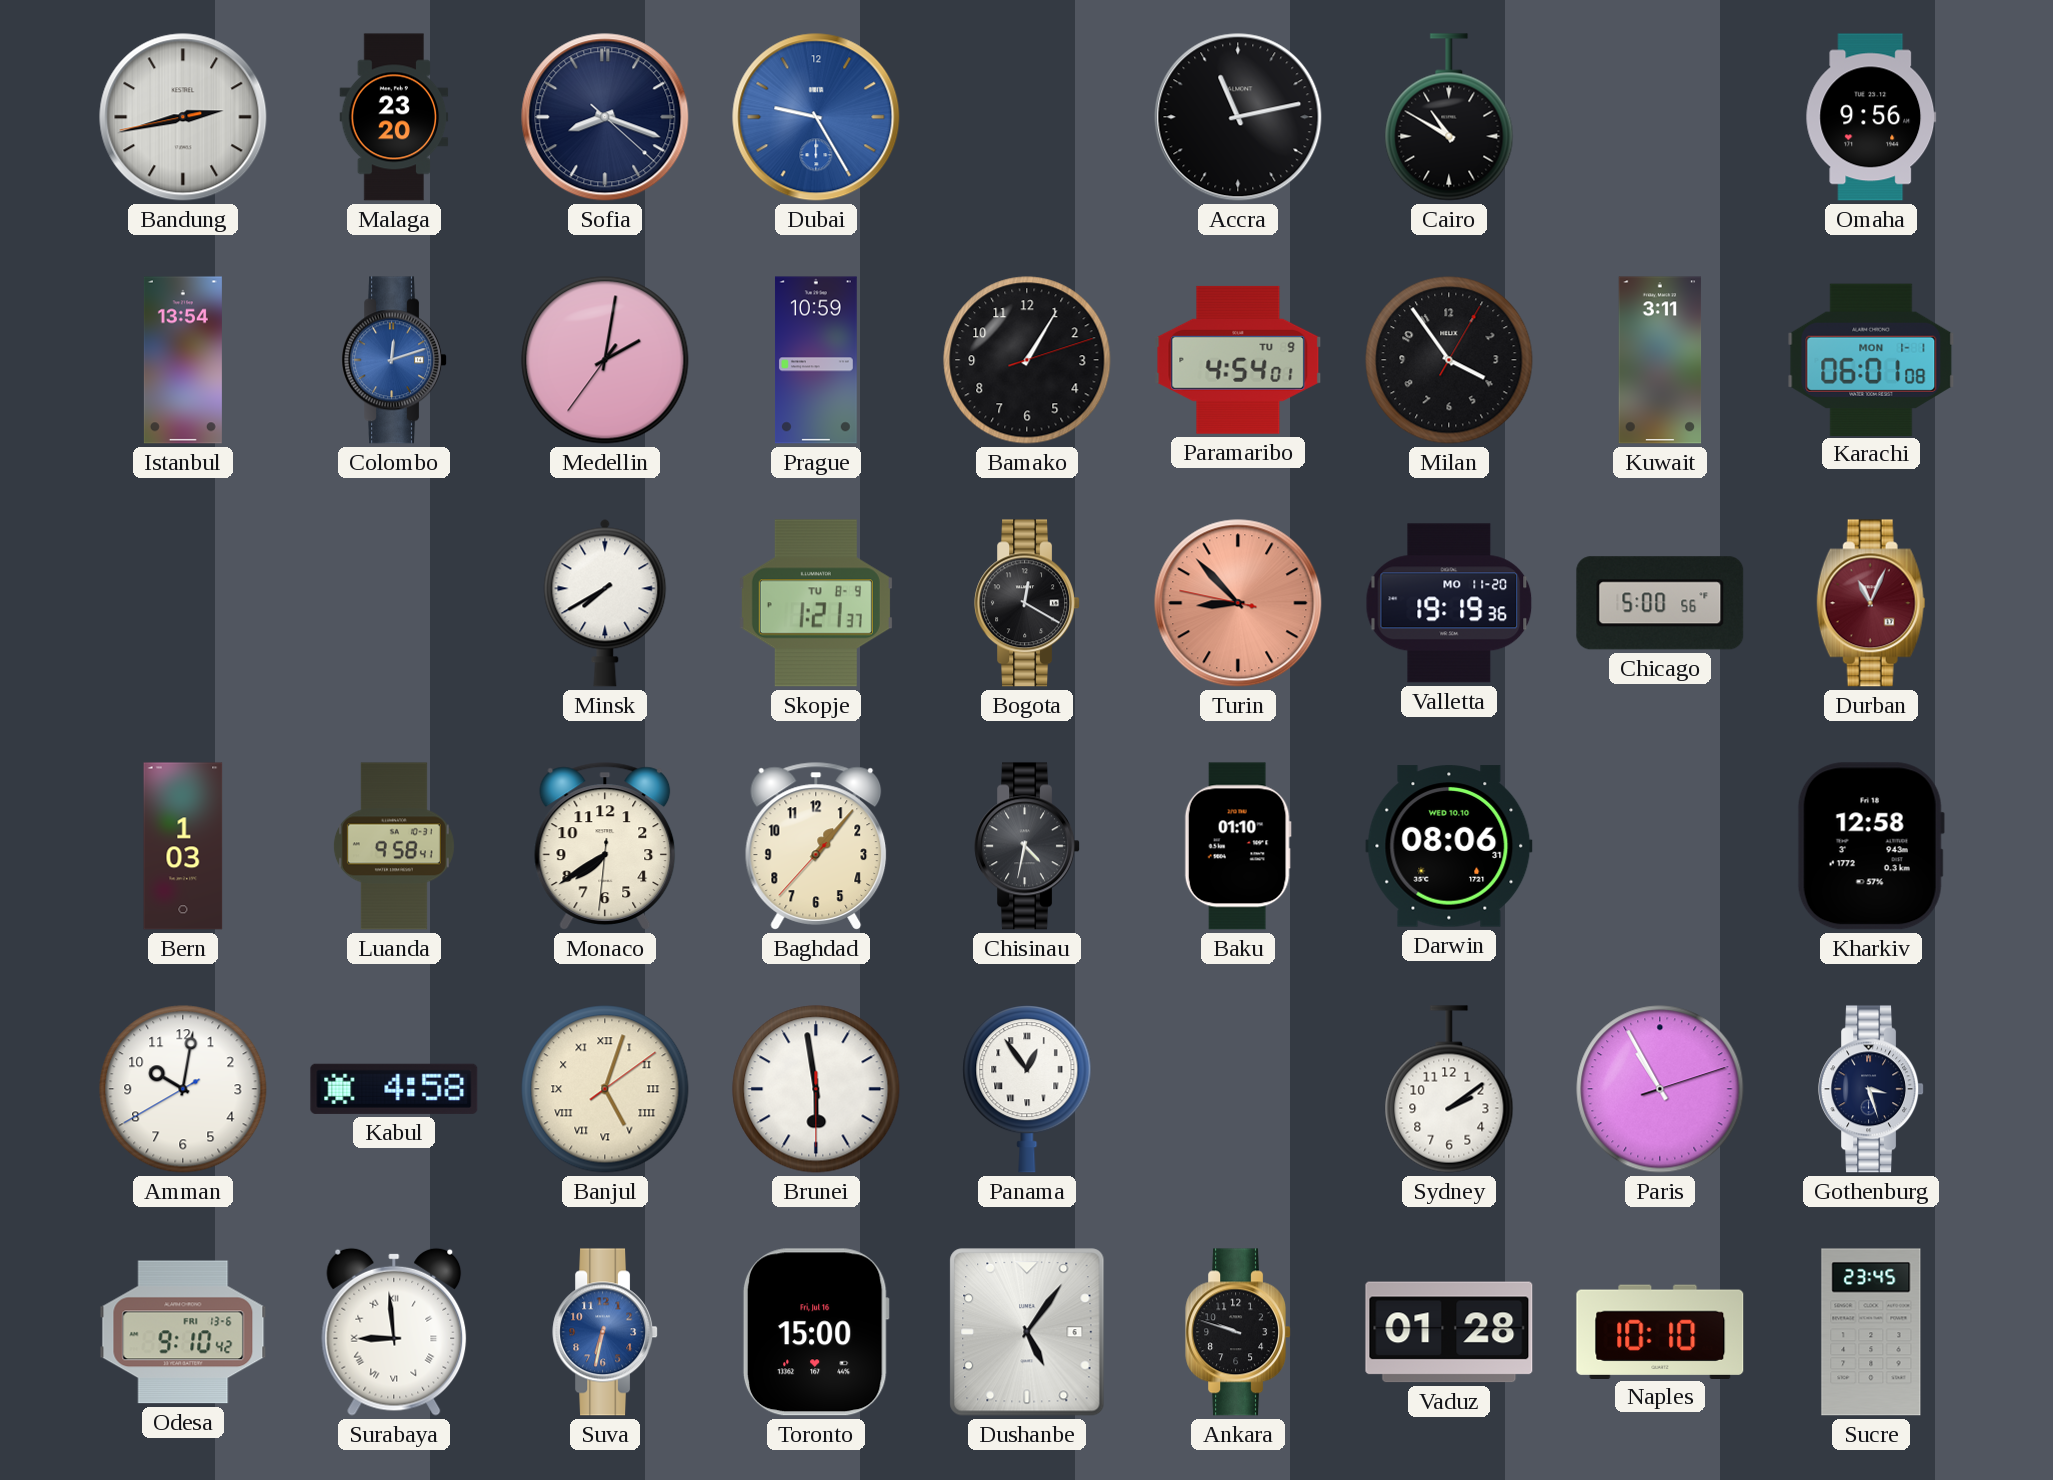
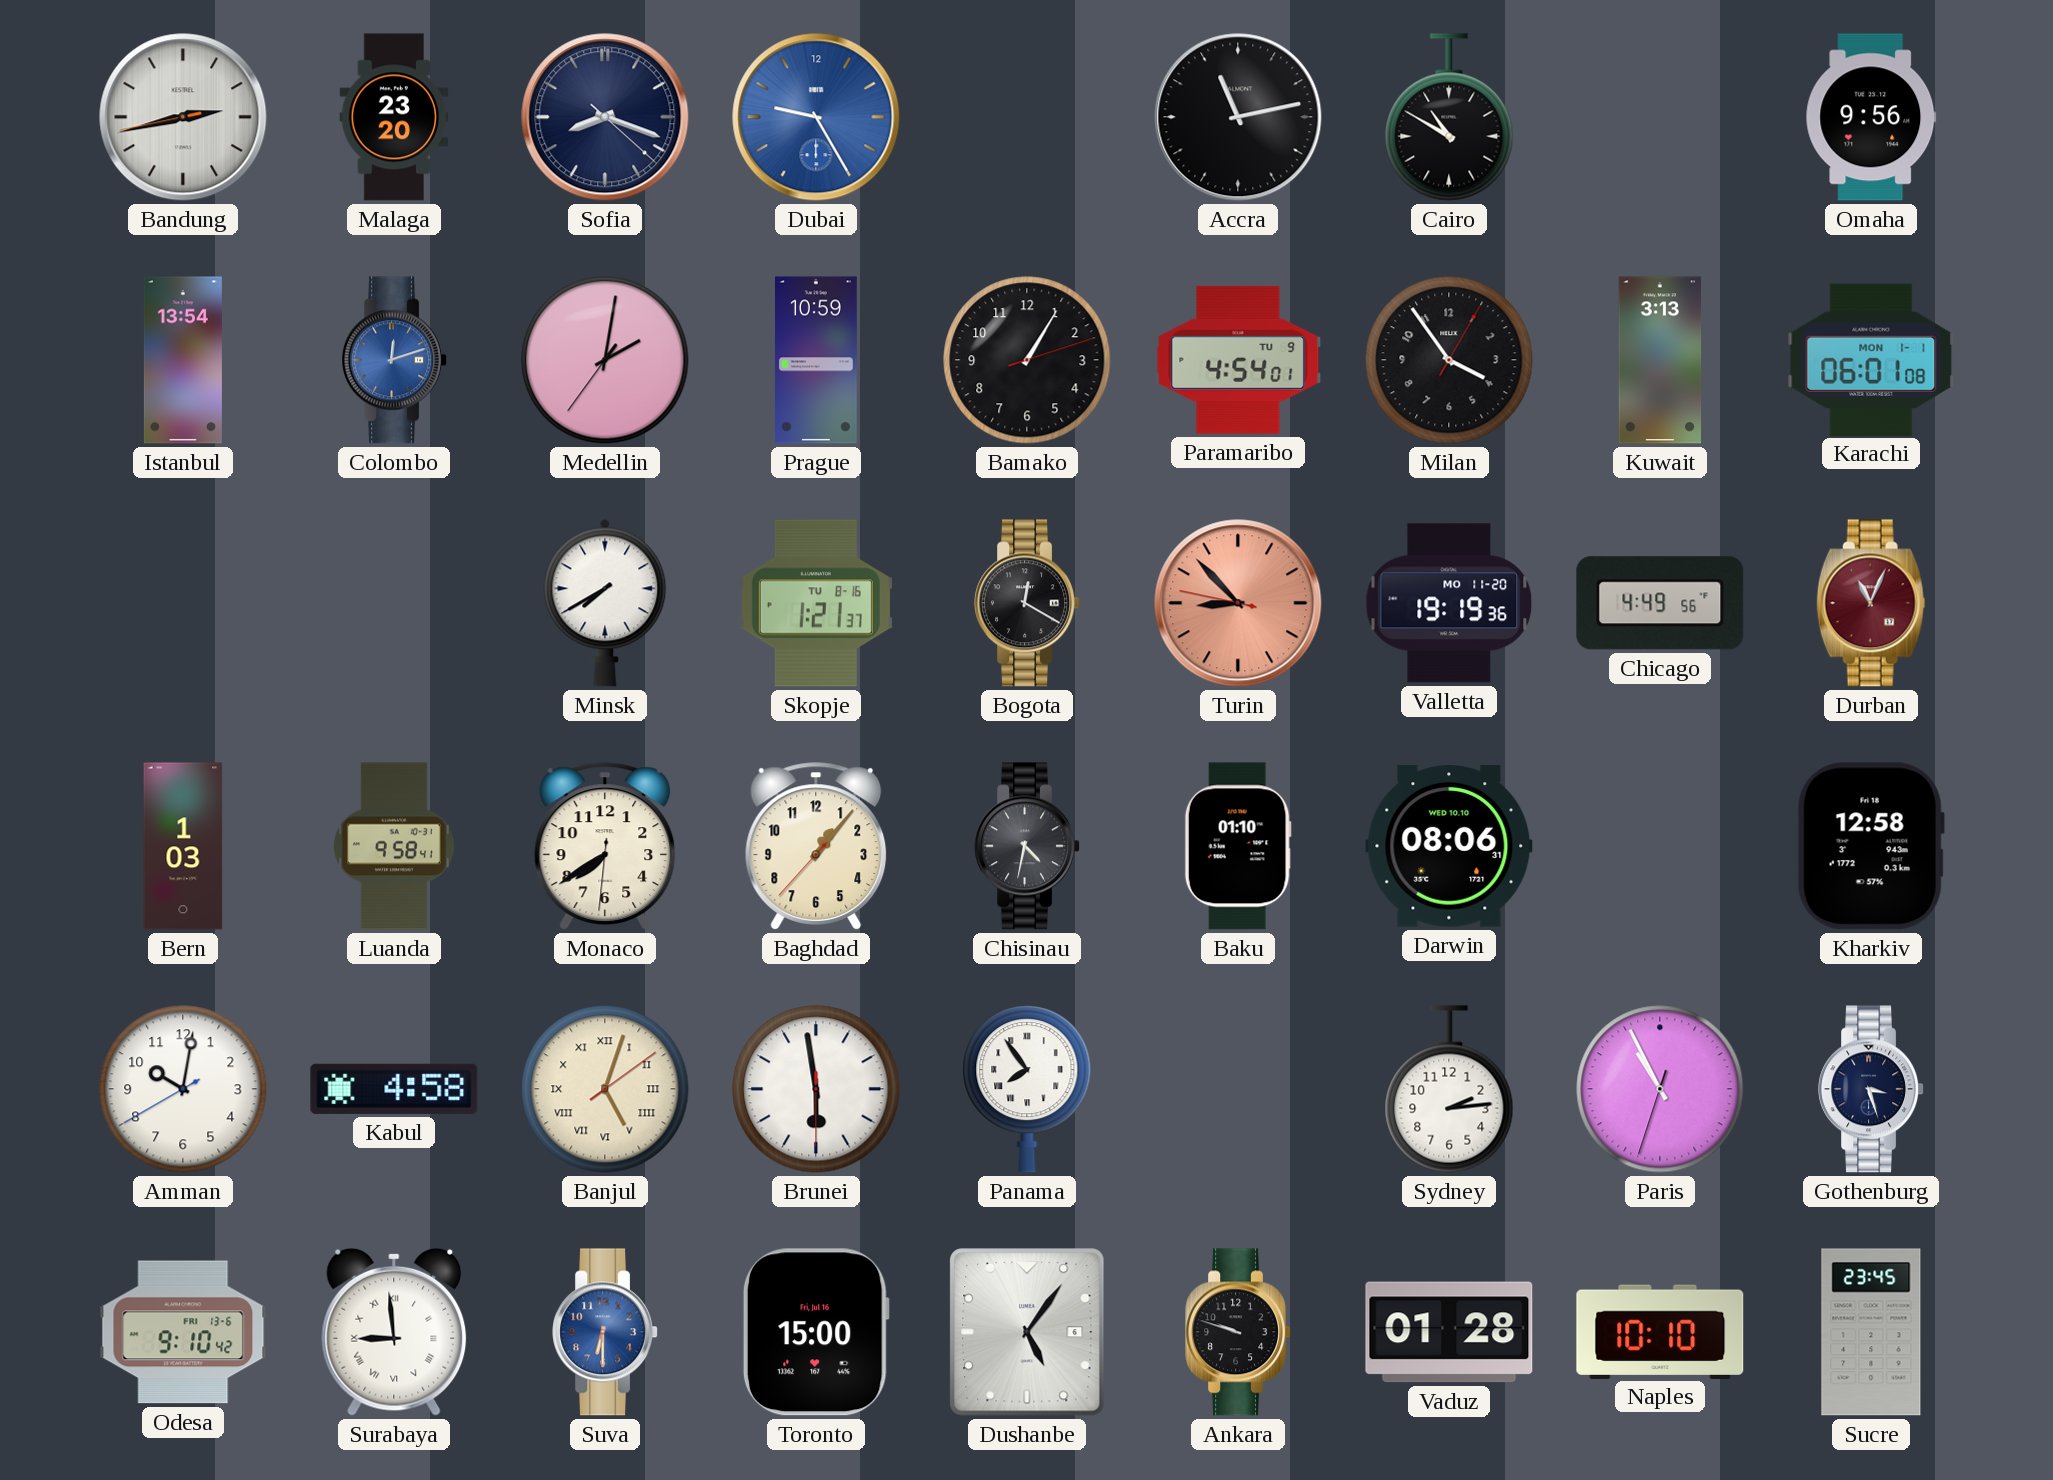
Kuwait: 3:11 -> 3:13
Skopje date: TU 8-9 -> TU 8-16
Chicago: 5:00 -> 4:49
Panama: 12:54 -> 7:54
Sydney: 2:09 -> 2:14
Paris: 10:55:12 -> 10:55:33
Suva: 6:32 -> 6:30
